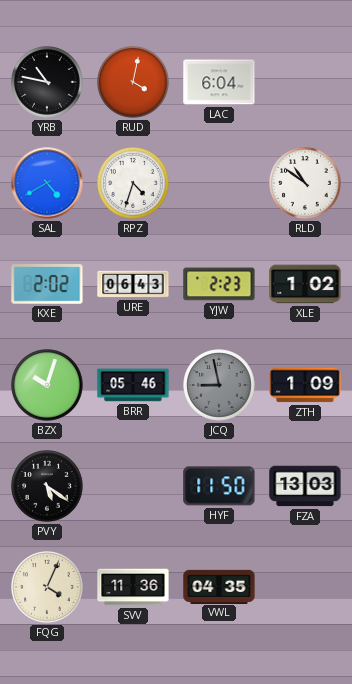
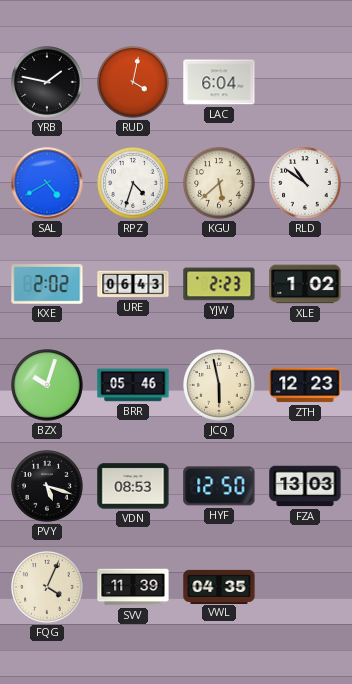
YRB: 10:47 -> 1:47
KGU: none -> 5:38
JCQ: 8:58 -> 5:58
JCQ dial: grey -> cream
ZTH: 1:09 -> 12:23
PVY: 5:21 -> 5:18
VDN: none -> 08:53
HYF: 11:50 -> 12:50
SVV: 11:36 -> 11:39
